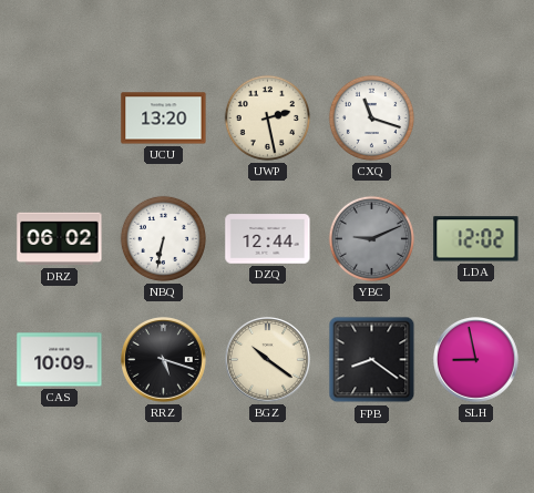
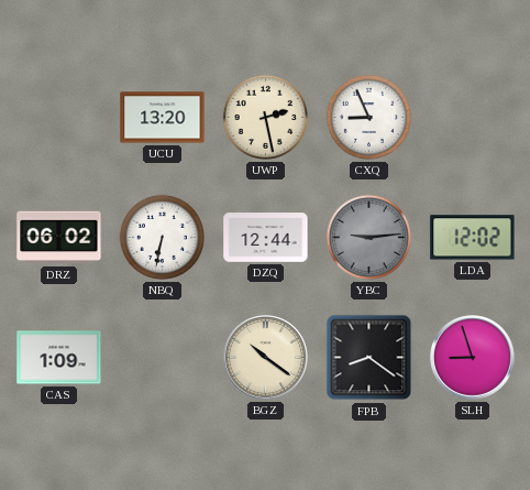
CXQ: 11:18 -> 8:56
YBC: 9:11 -> 9:14
CAS: 10:09 -> 1:09
RRZ: 5:18 -> none
SLH: 8:58 -> 8:57
